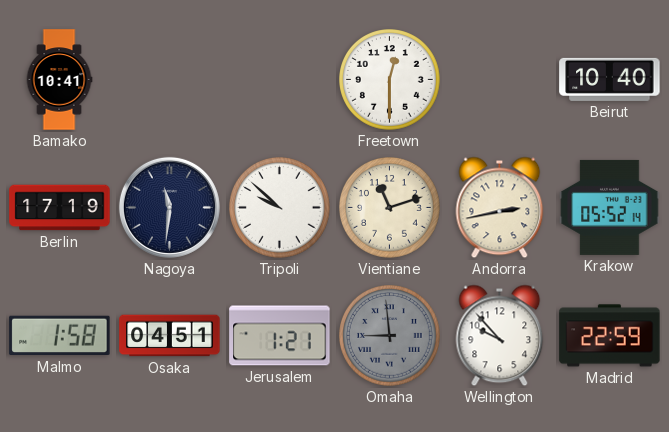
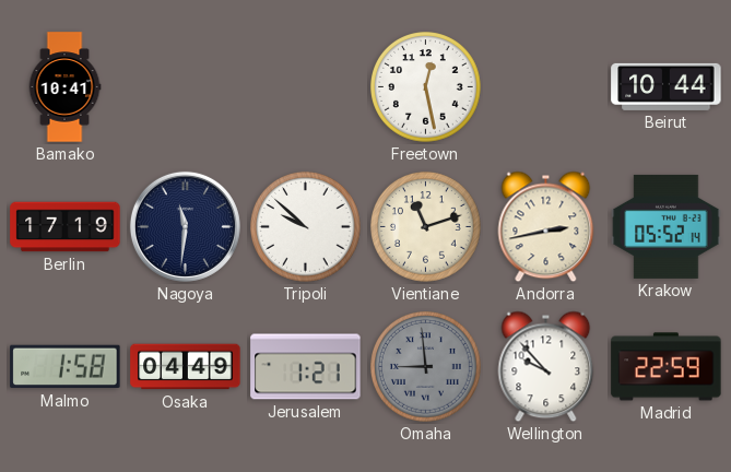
Freetown: 12:30 -> 12:28
Beirut: 10:40 -> 10:44
Osaka: 04:51 -> 04:49
